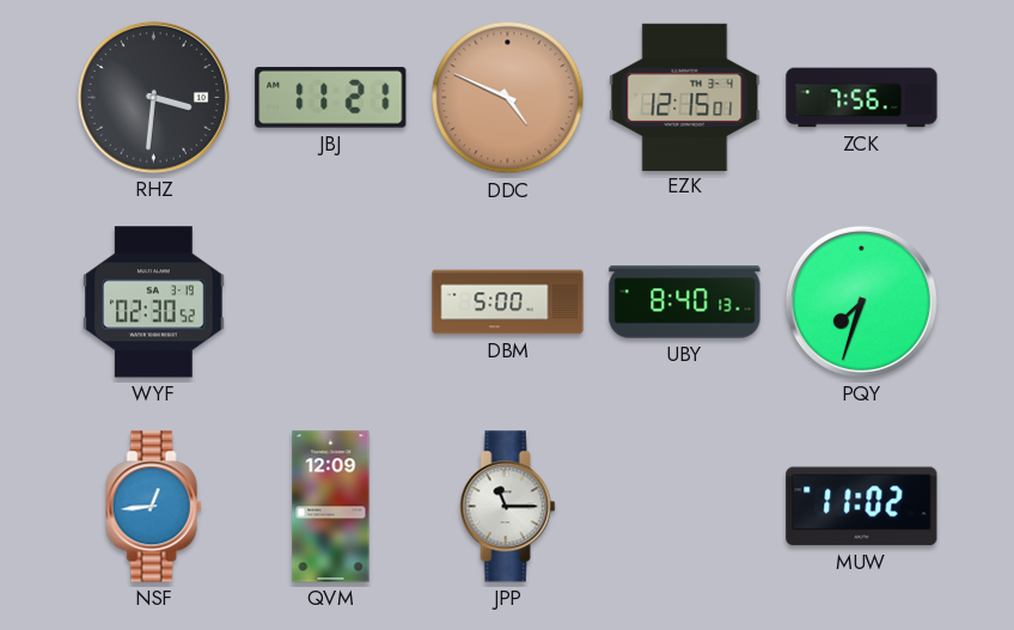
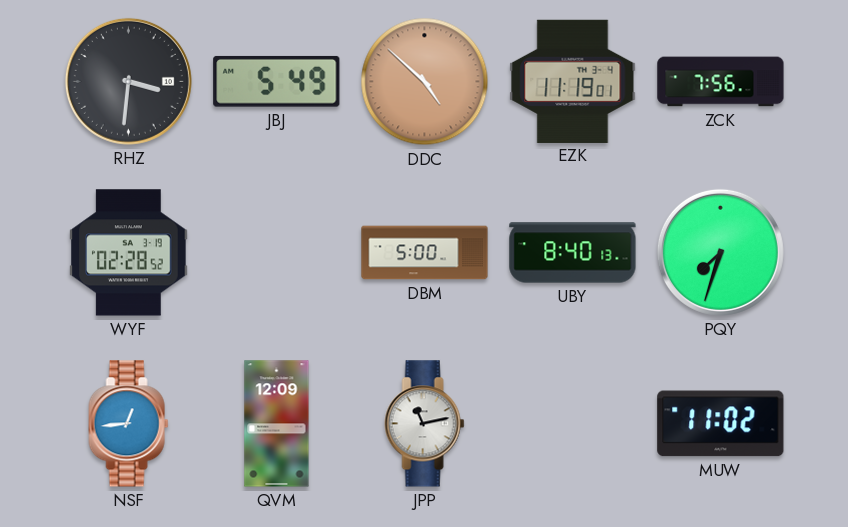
JBJ: 11:21 -> 5:49
DDC: 4:49 -> 4:52
EZK: 12:15 -> 11:19
WYF: 02:30 -> 02:28
JPP: 11:15 -> 11:13
